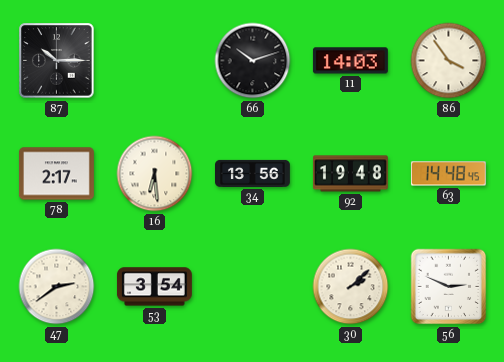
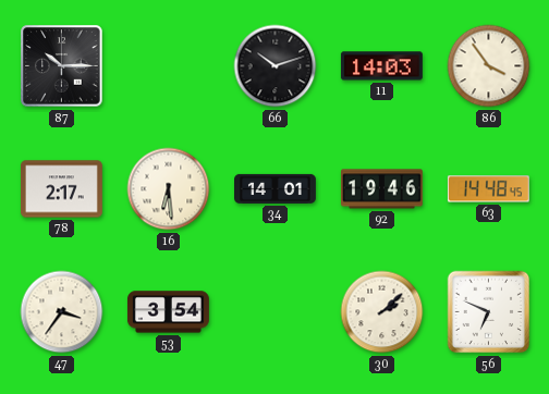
34: 13:56 -> 14:01
92: 19:48 -> 19:46
47: 2:39 -> 3:36
56: 2:49 -> 6:49
